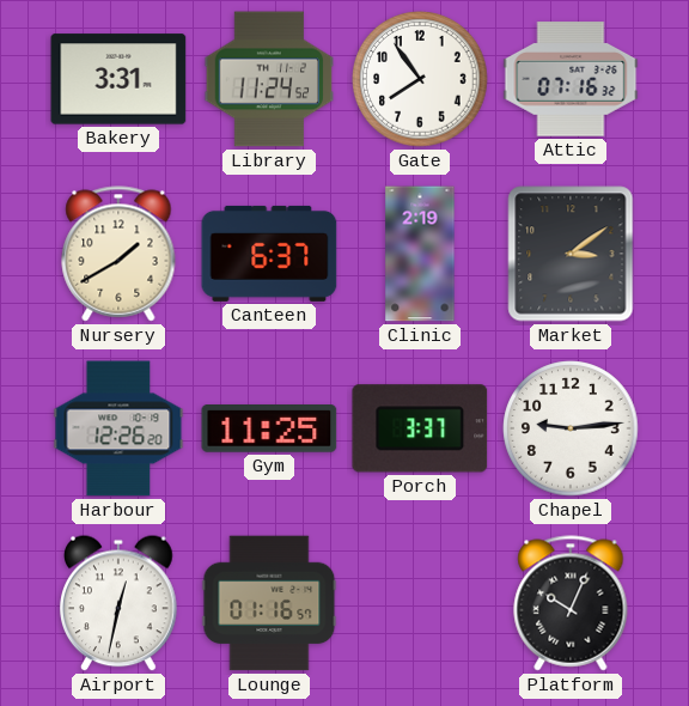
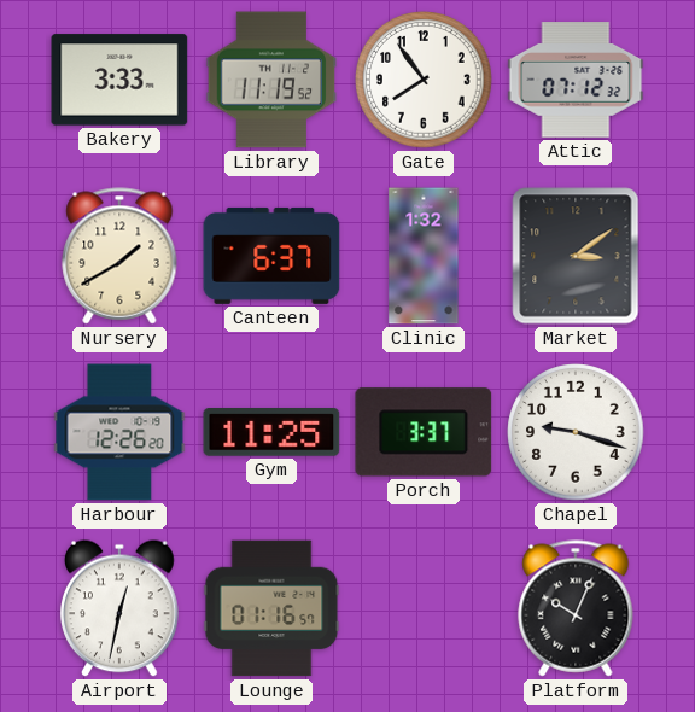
Bakery: 3:31 -> 3:33
Library: 11:24 -> 11:19
Attic: 07:16 -> 07:12
Clinic: 2:19 -> 1:32
Chapel: 9:14 -> 9:18
